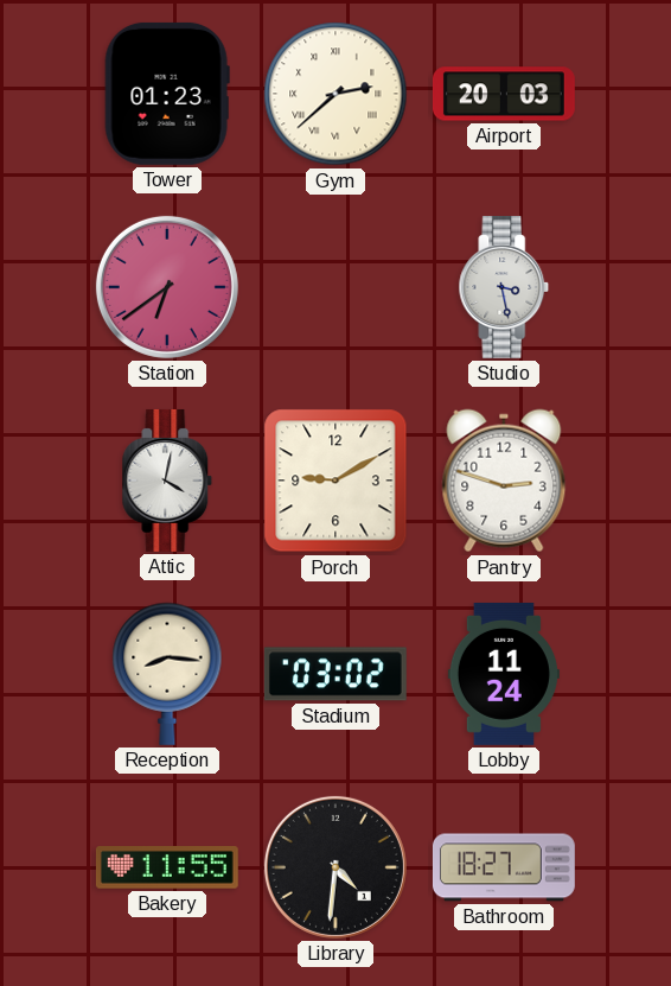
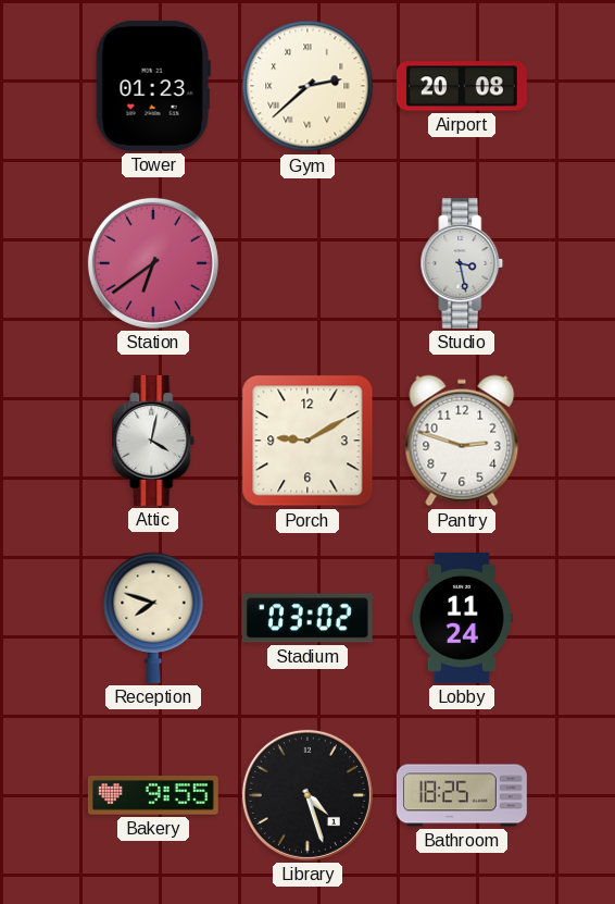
Airport: 20:03 -> 20:08
Reception: 8:16 -> 7:48
Bakery: 11:55 -> 9:55
Library: 4:31 -> 4:27
Bathroom: 18:27 -> 18:25
